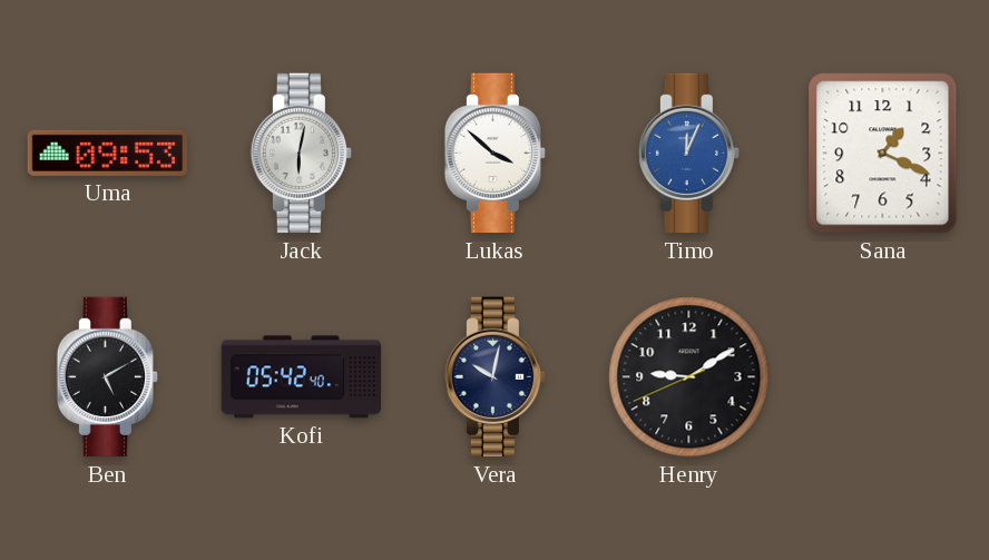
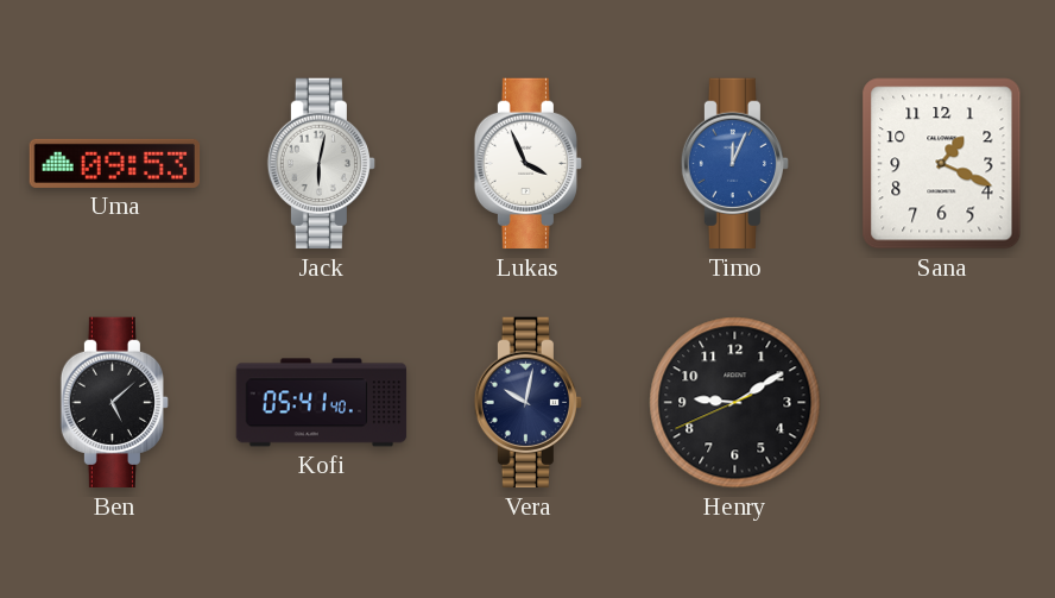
Lukas: 3:52 -> 3:56
Ben: 5:10 -> 5:08
Kofi: 05:42 -> 05:41
